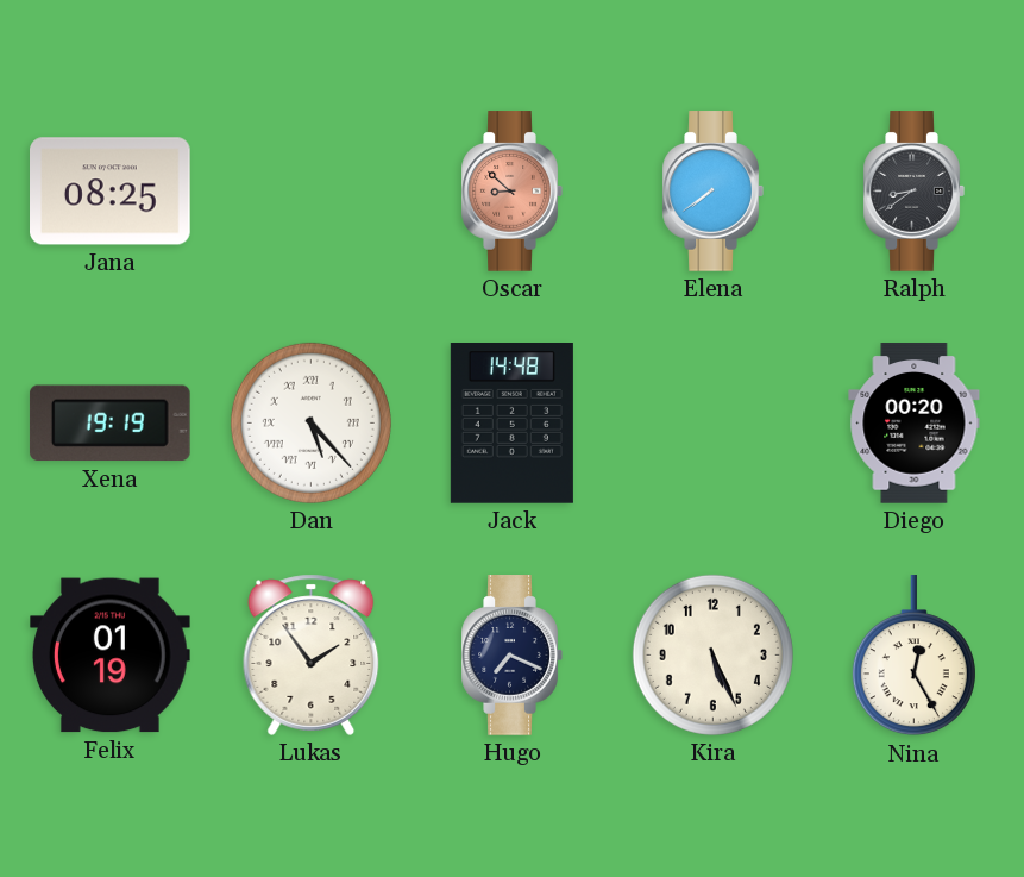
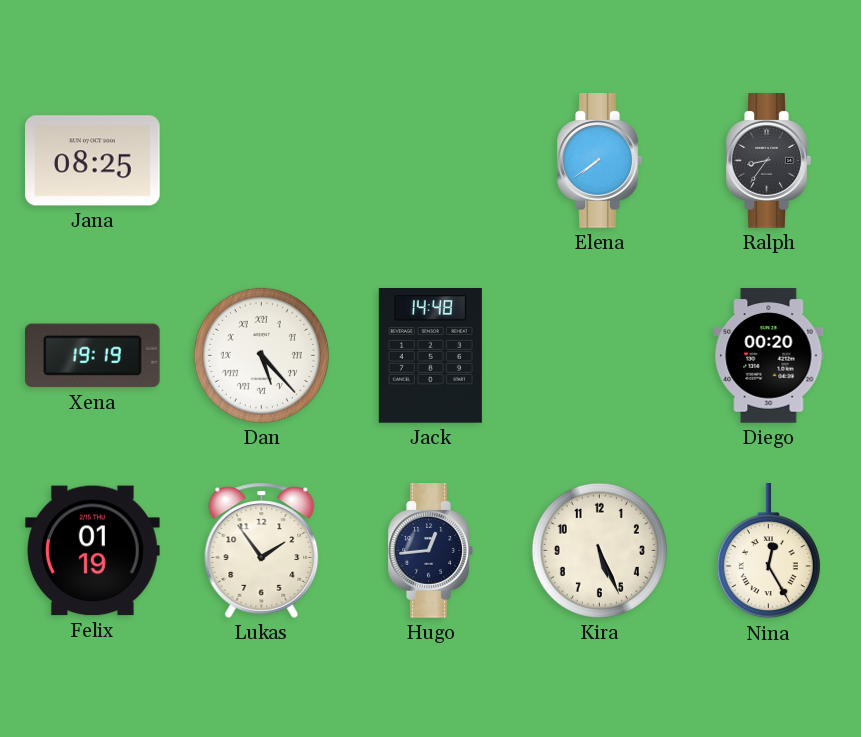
Oscar: 8:52 -> none
Ralph: 8:39 -> 8:36
Hugo: 7:19 -> 12:44
